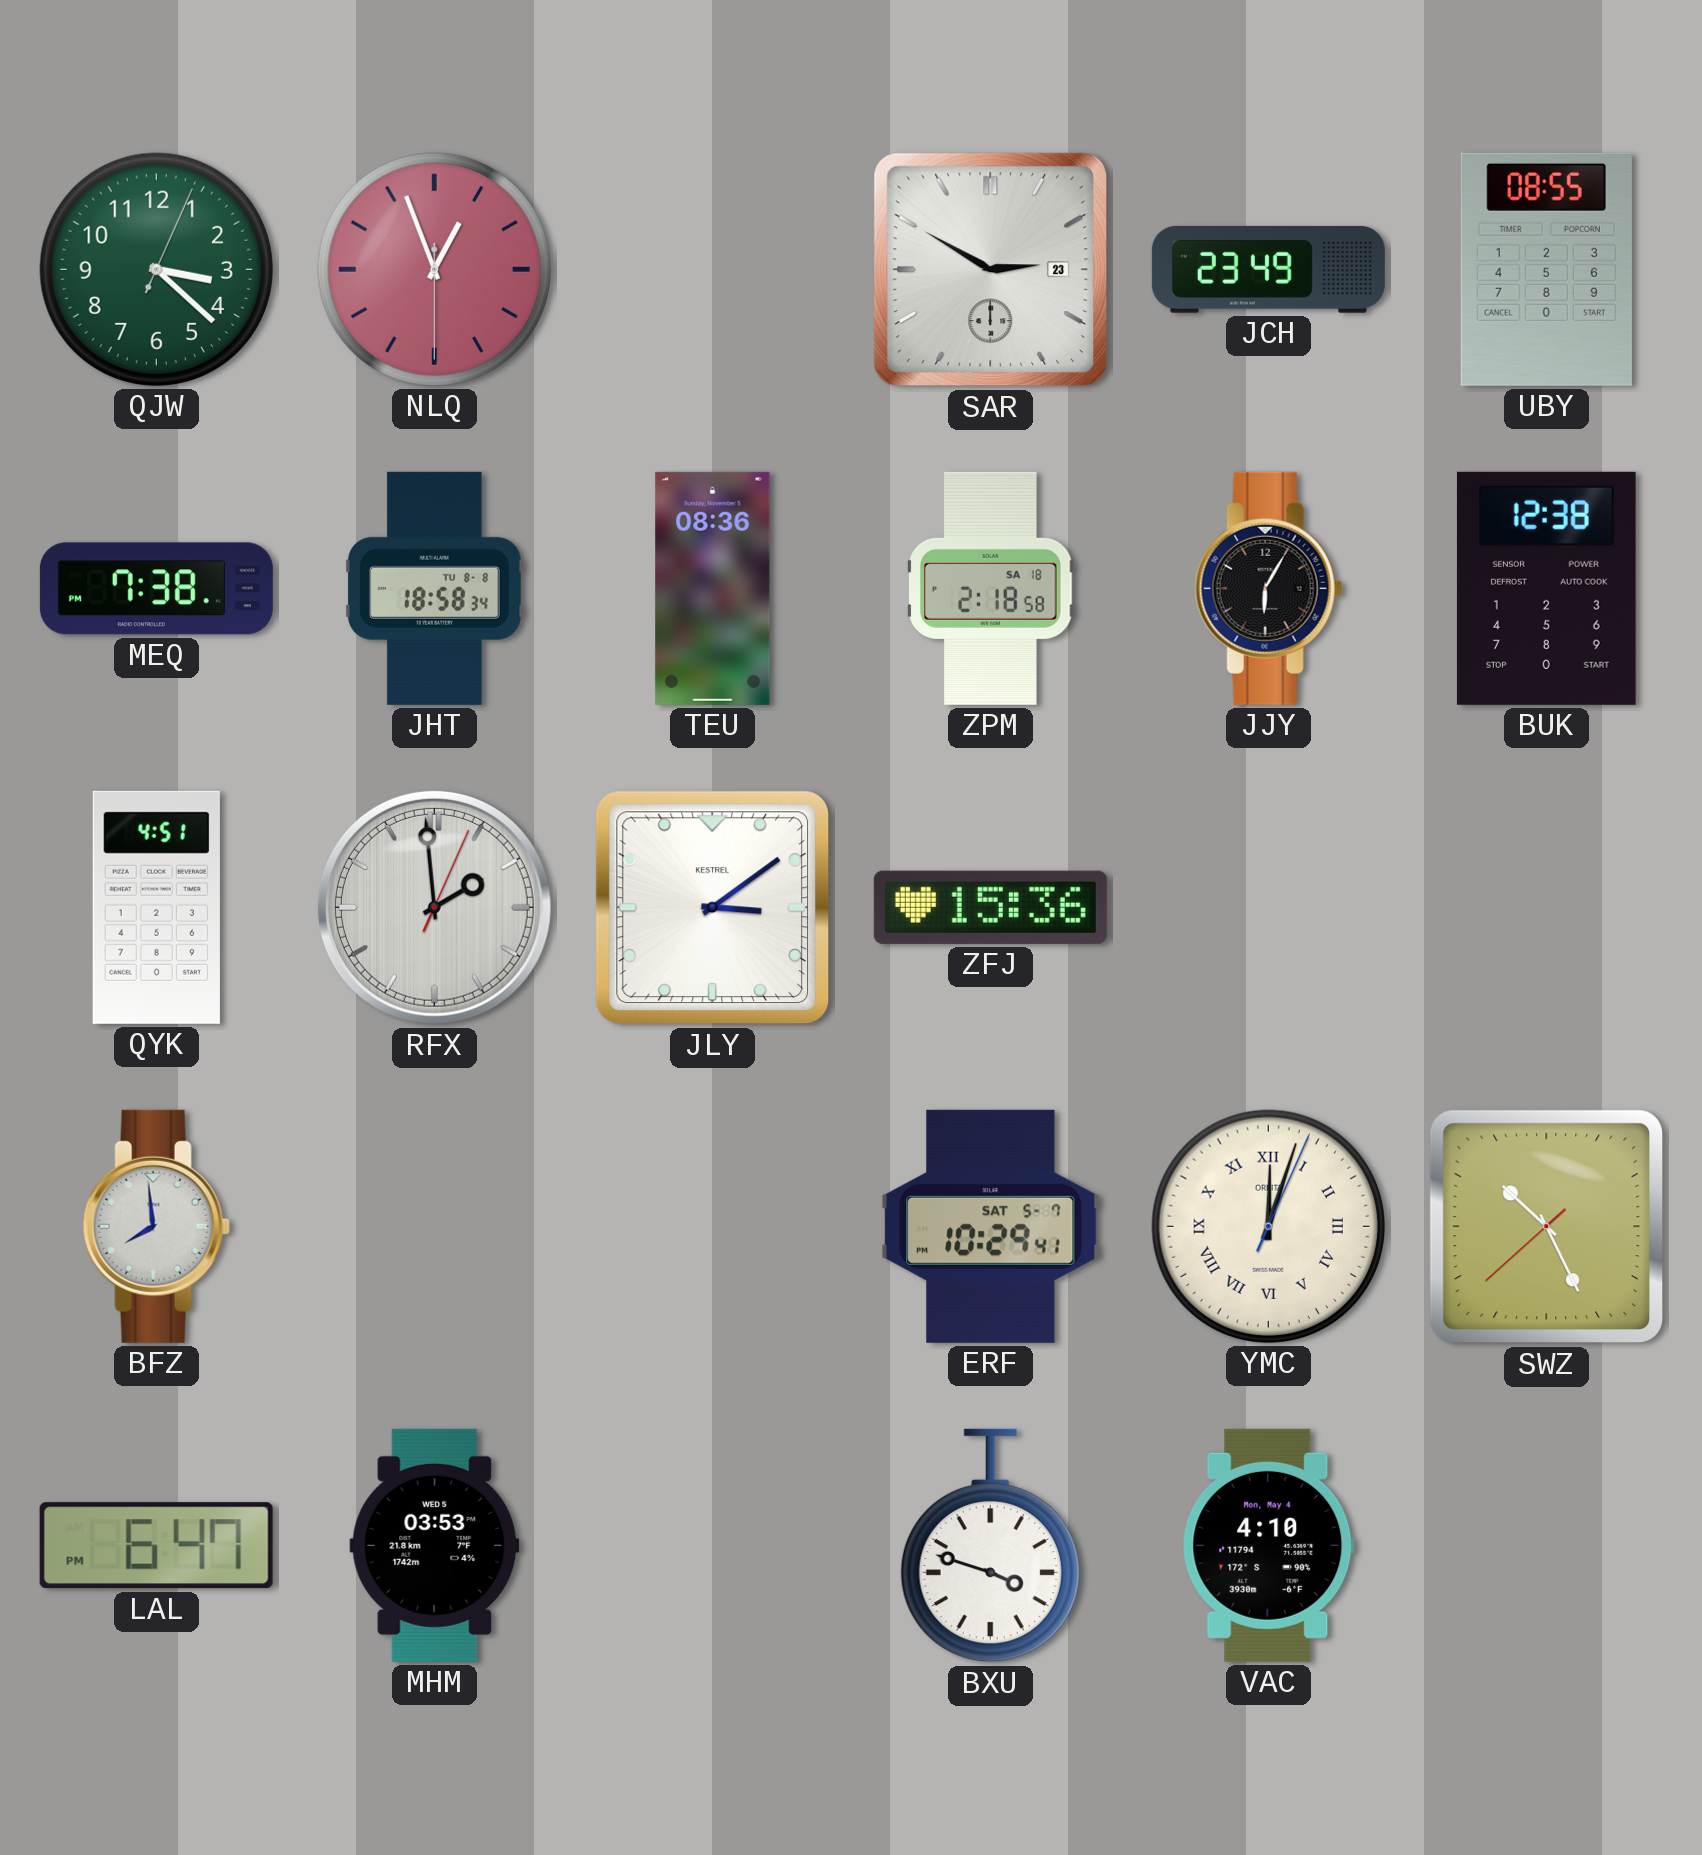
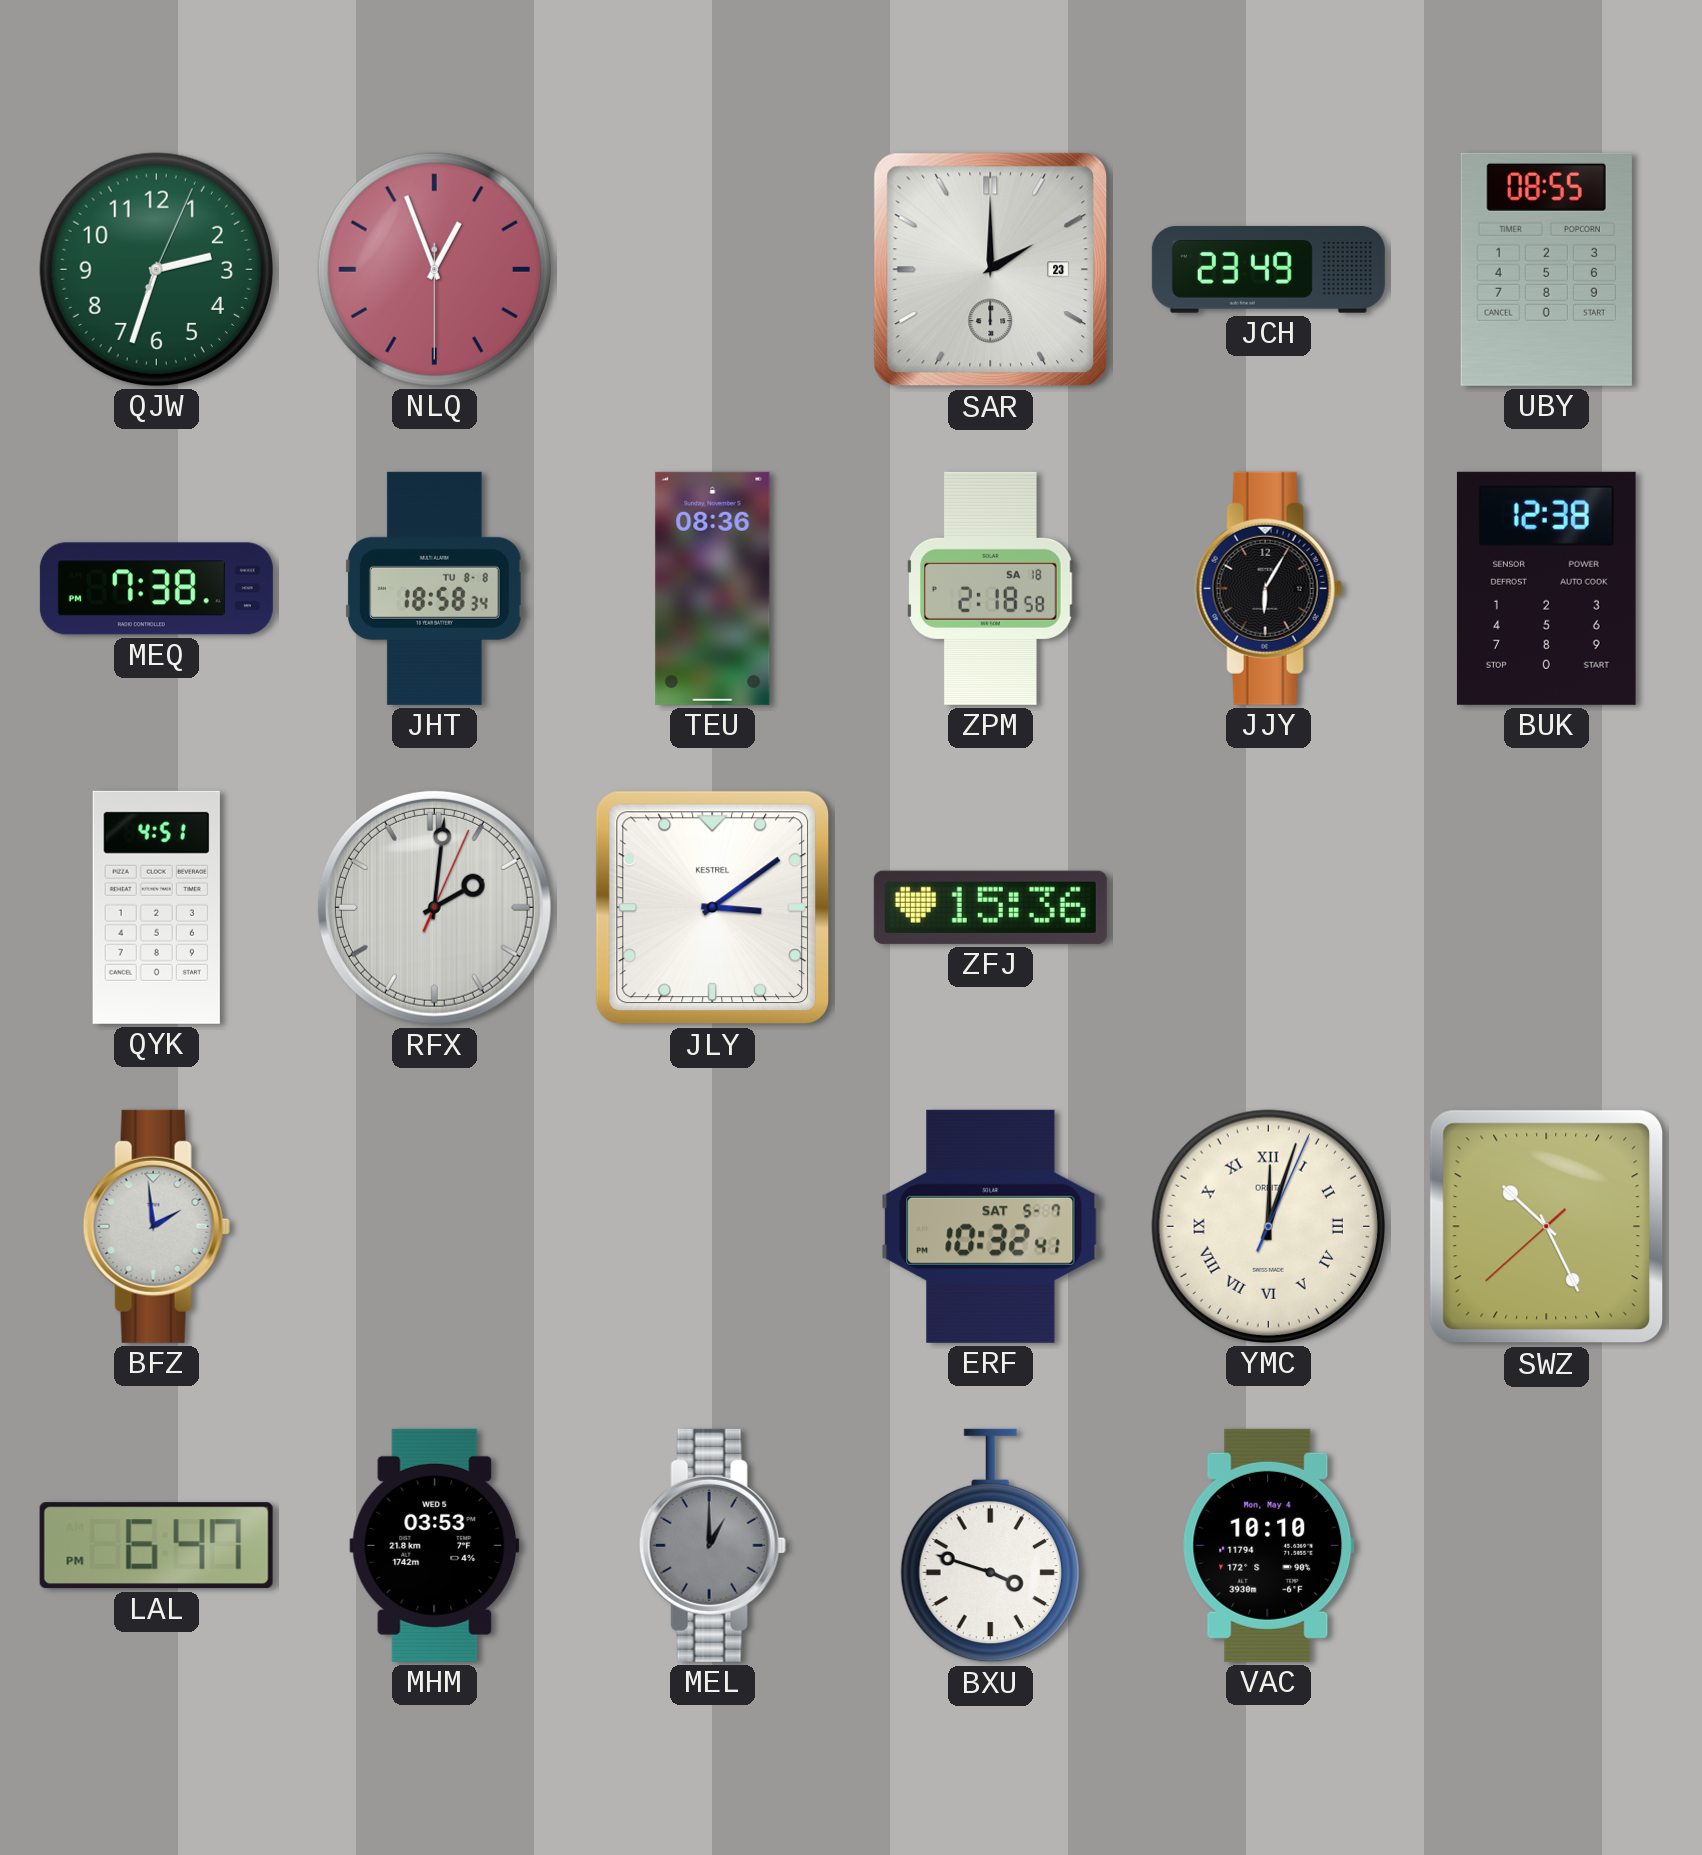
QJW: 3:22 -> 2:33
SAR: 2:50 -> 2:00
RFX: 1:59 -> 2:01
BFZ: 7:59 -> 1:59
ERF: 10:29 -> 10:32
MEL: none -> 1:00
VAC: 4:10 -> 10:10
